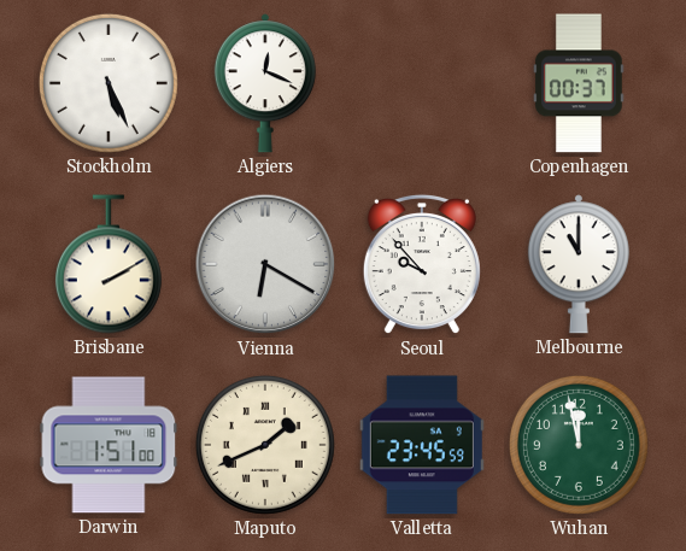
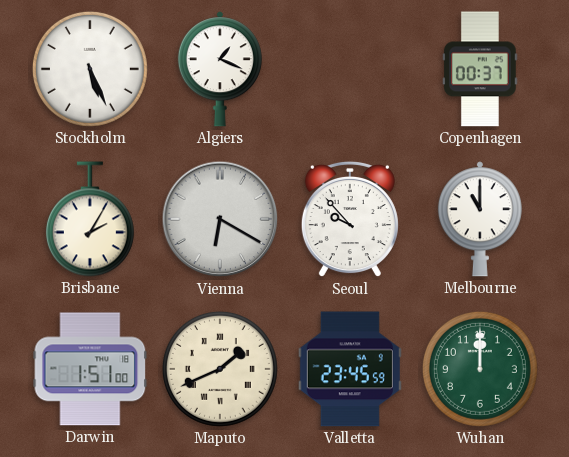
Algiers: 12:19 -> 1:19
Brisbane: 2:10 -> 2:05
Wuhan: 11:58 -> 12:00
